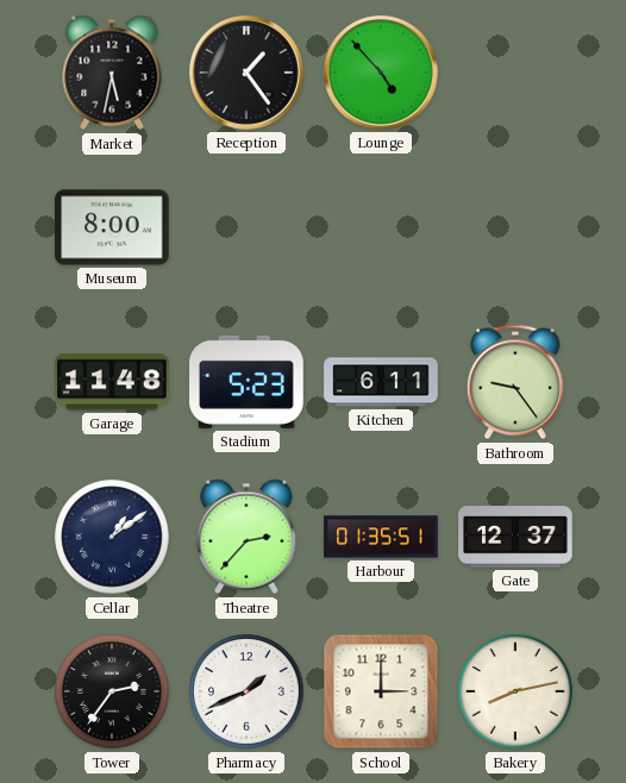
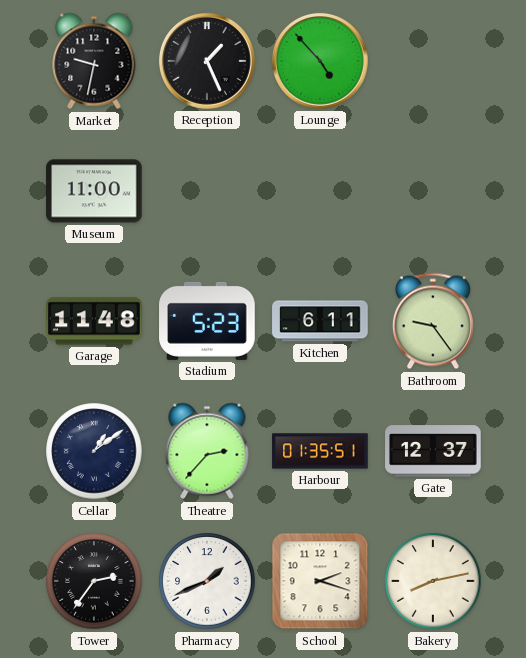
Market: 5:32 -> 9:32
Reception: 1:24 -> 1:26
Museum: 8:00 -> 11:00
School: 3:00 -> 2:18
